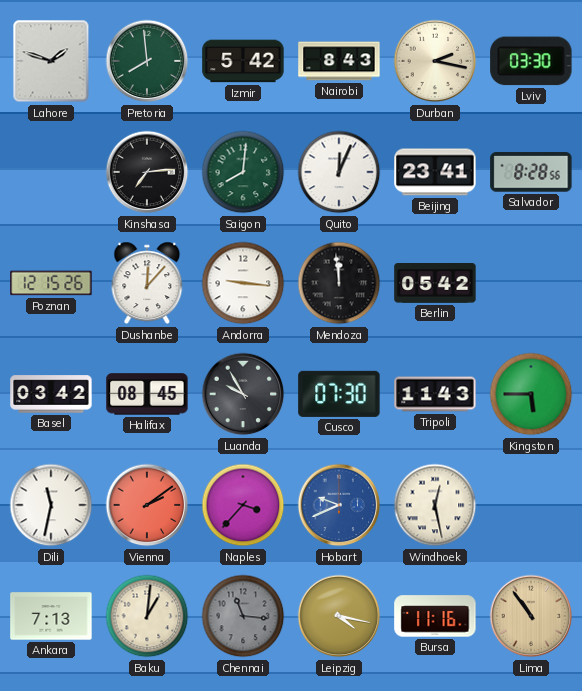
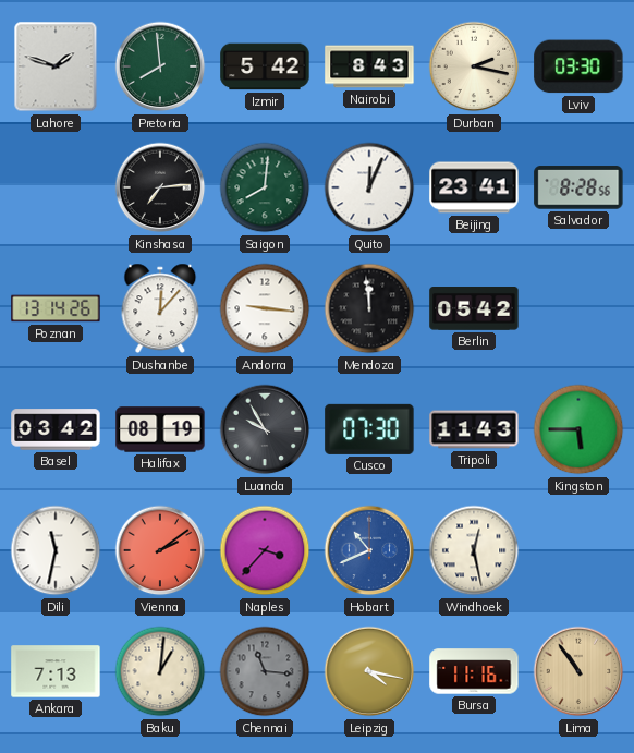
Poznan: 12:15 -> 13:14
Halifax: 08:45 -> 08:19
Hobart: 9:41 -> 10:41
